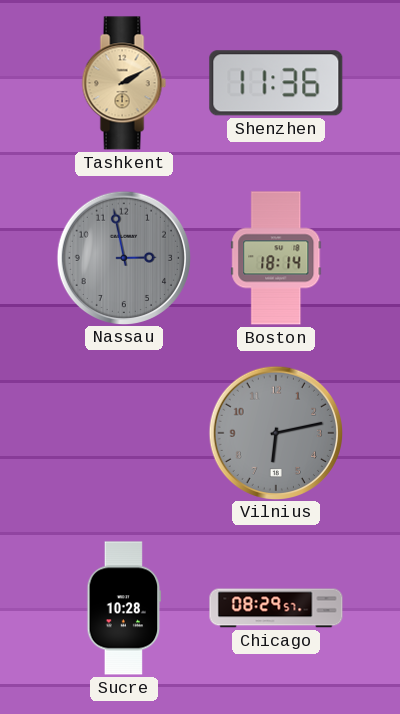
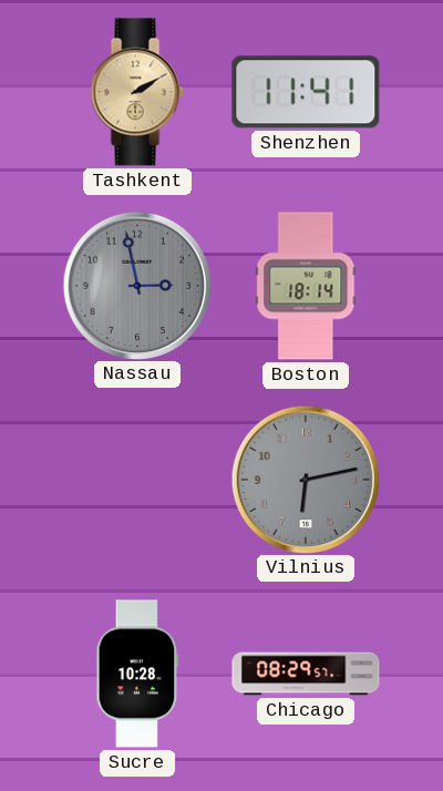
Shenzhen: 11:36 -> 11:41
